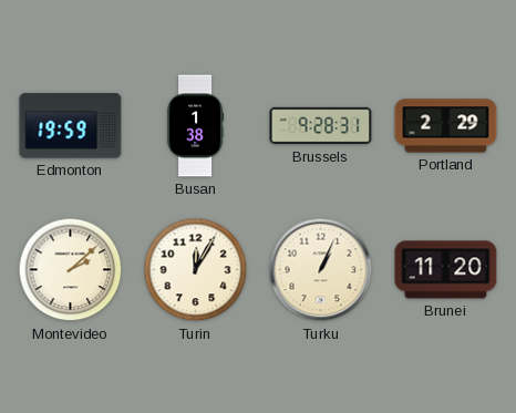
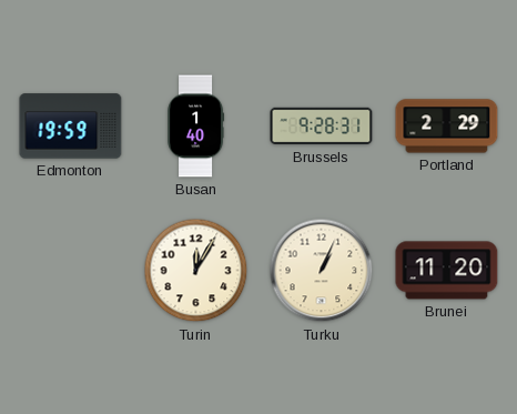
Busan: 1:38 -> 1:40
Montevideo: 2:08 -> none
